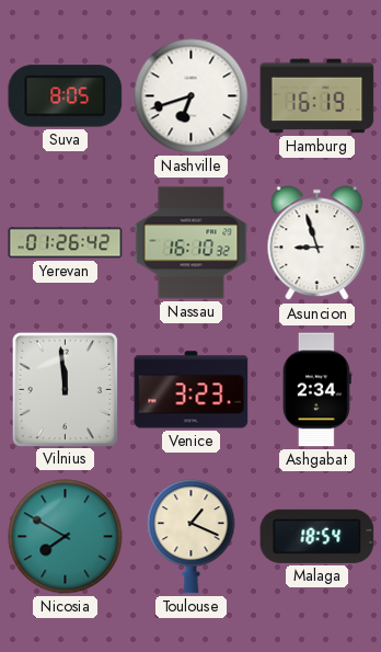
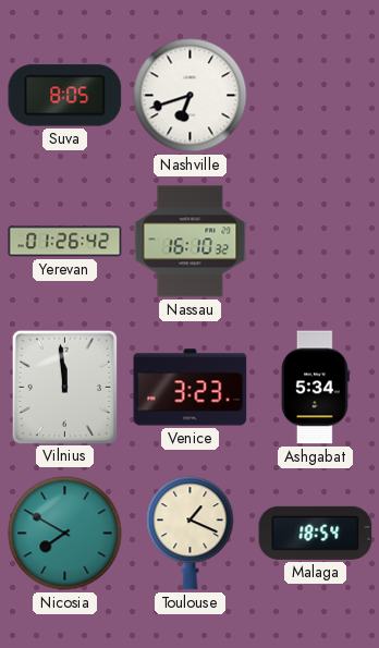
Hamburg: 16:19 -> none
Asuncion: 8:57 -> none
Ashgabat: 2:34 -> 5:34
